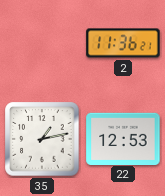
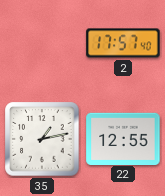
2: 11:36 -> 17:57
22: 12:53 -> 12:55
